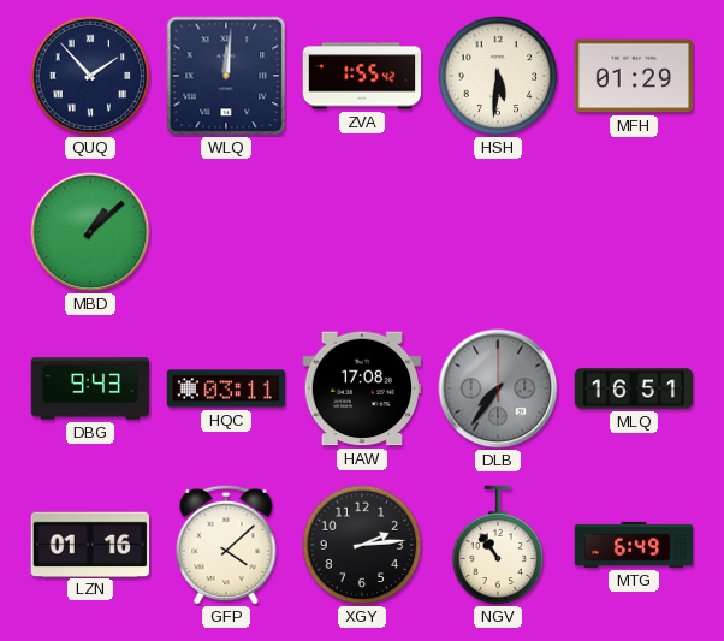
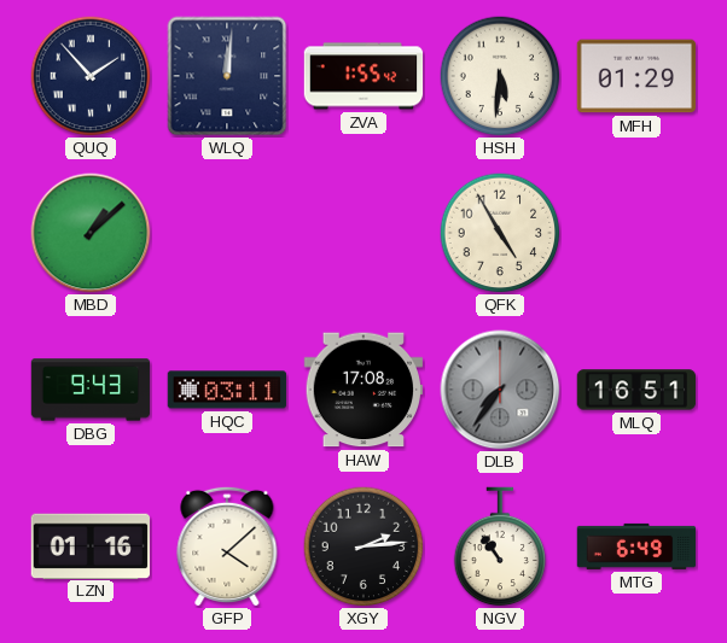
QFK: none -> 4:55
